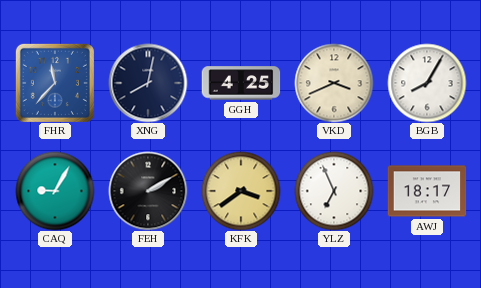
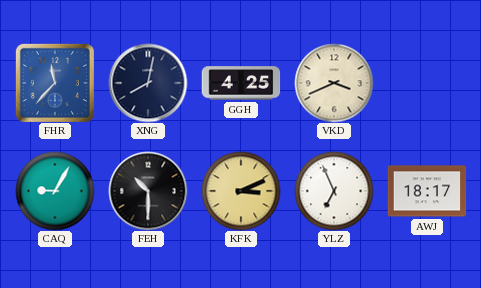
BGB: 8:05 -> none
FEH: 2:10 -> 10:30
KFK: 3:39 -> 3:11
